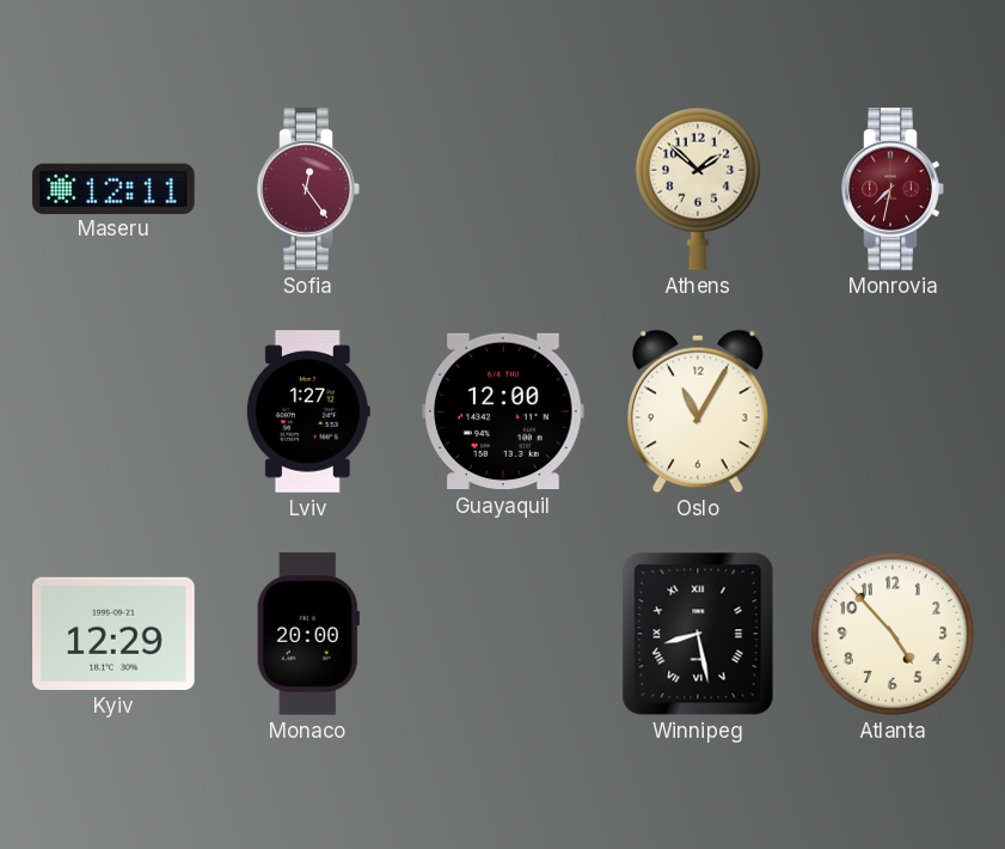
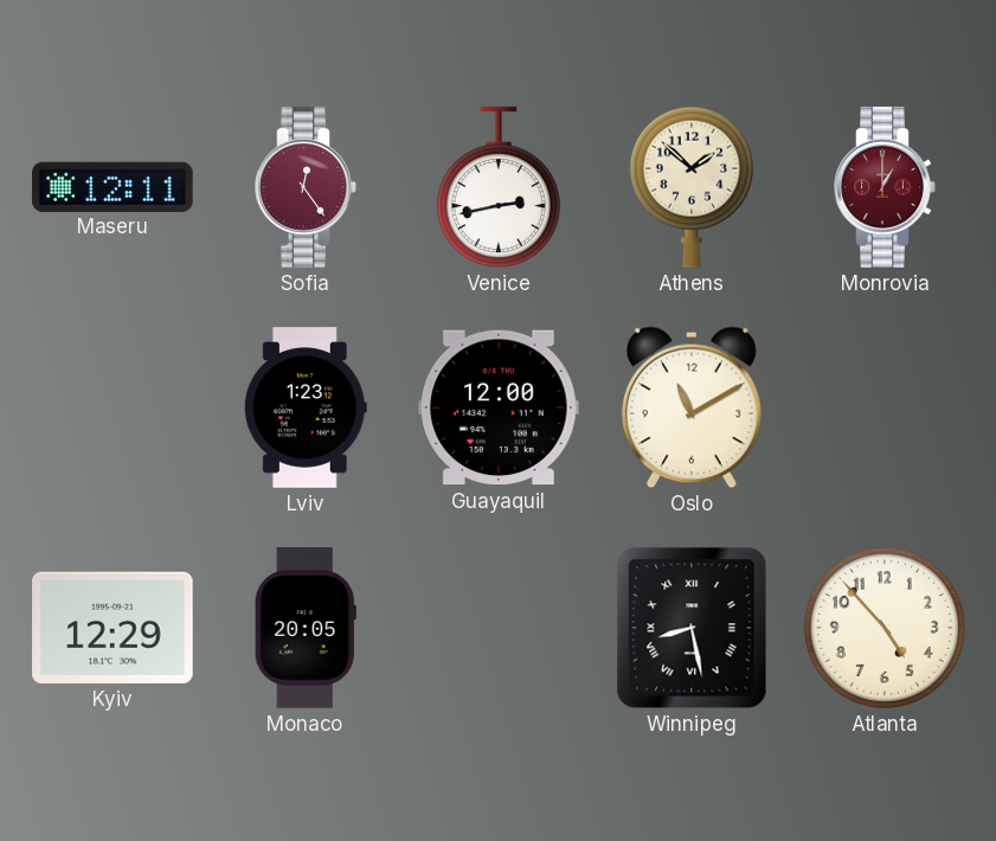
Venice: none -> 2:43
Monrovia: 7:32 -> 1:00
Lviv: 1:27 -> 1:23
Oslo: 11:05 -> 11:10
Monaco: 20:00 -> 20:05
